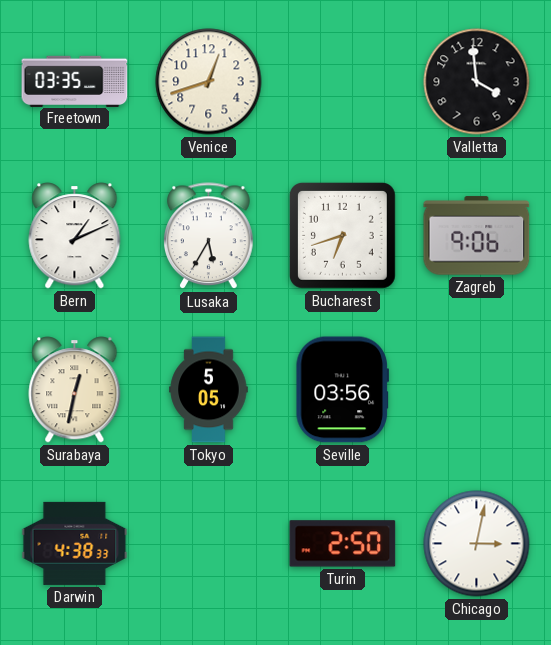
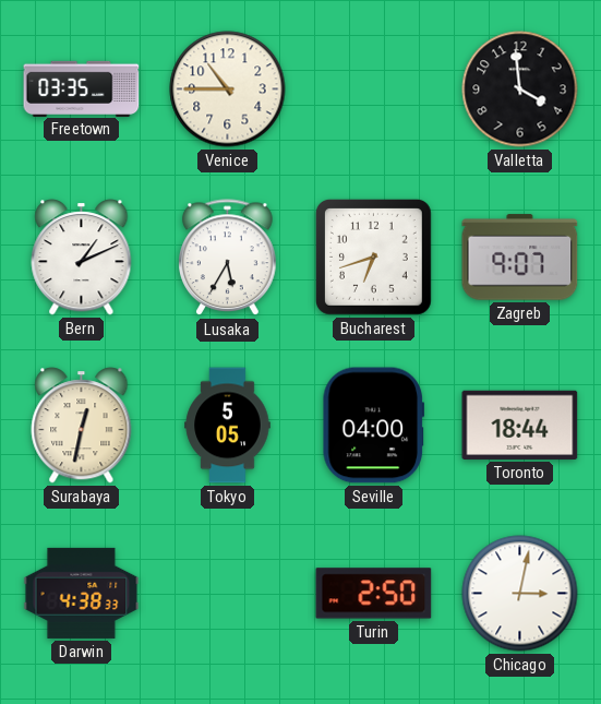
Venice: 12:42 -> 10:45
Zagreb: 9:06 -> 9:07
Seville: 03:56 -> 04:00
Toronto: none -> 18:44
